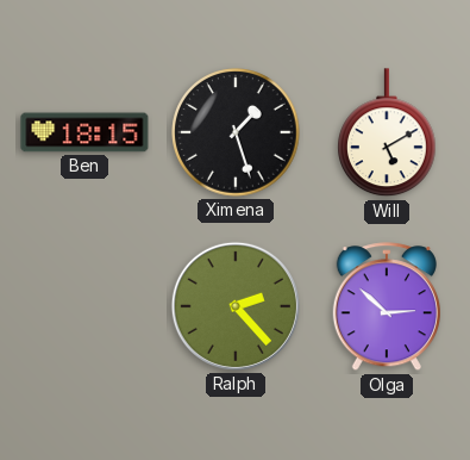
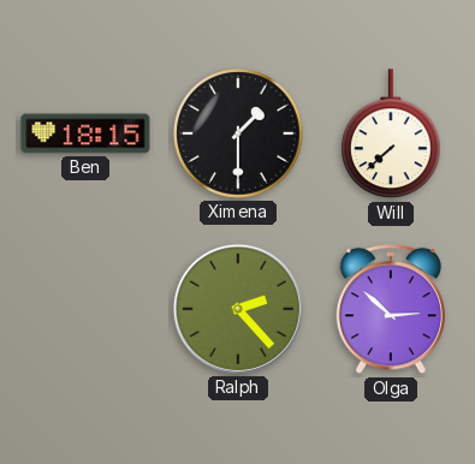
Ximena: 1:27 -> 1:30
Will: 5:10 -> 7:38
